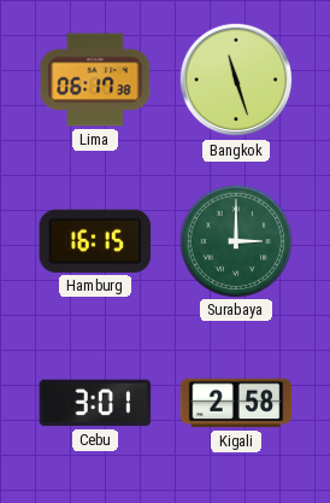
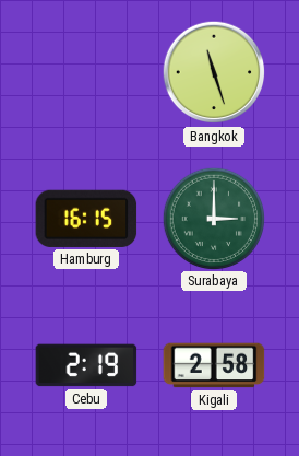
Lima: 06:17 -> none
Cebu: 3:01 -> 2:19
